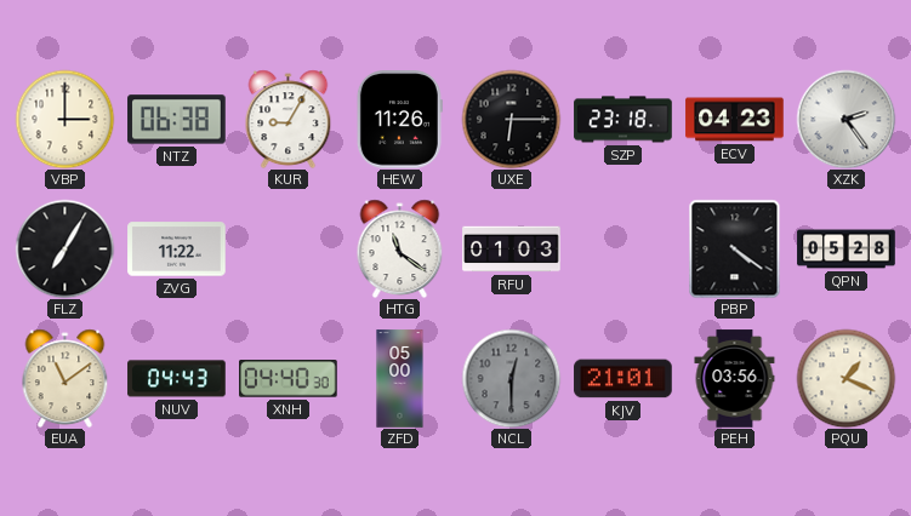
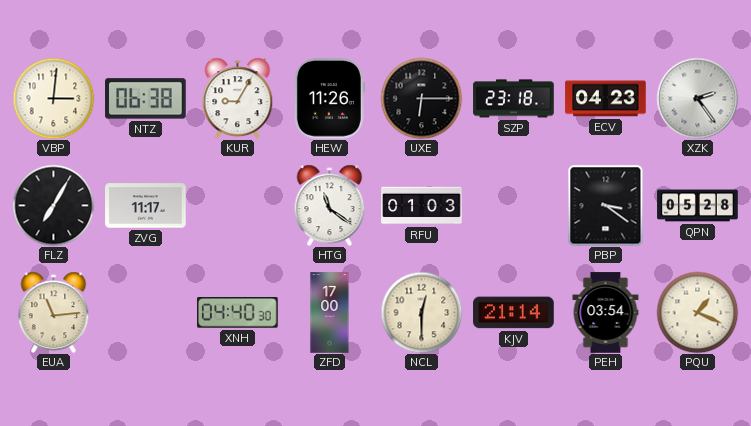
VBP: 3:00 -> 3:01
ZVG: 11:22 -> 11:17
PBP: 4:21 -> 3:21
EUA: 11:09 -> 11:14
NUV: 04:43 -> none
ZFD: 05:00 -> 17:00
NCL dial: grey -> cream
KJV: 21:01 -> 21:14
PEH: 03:56 -> 03:54
